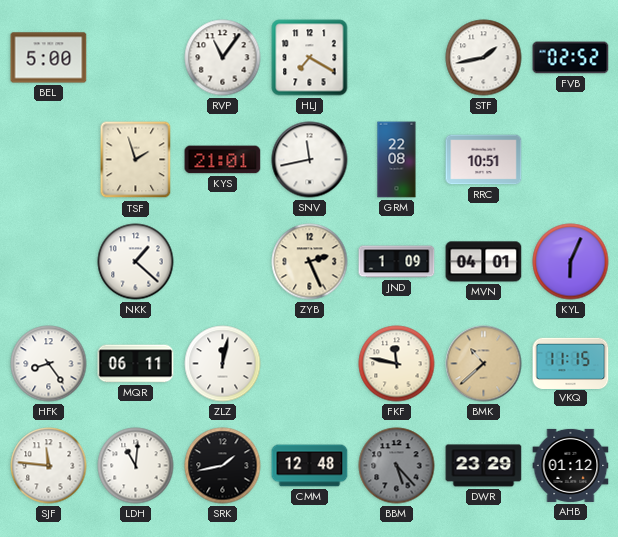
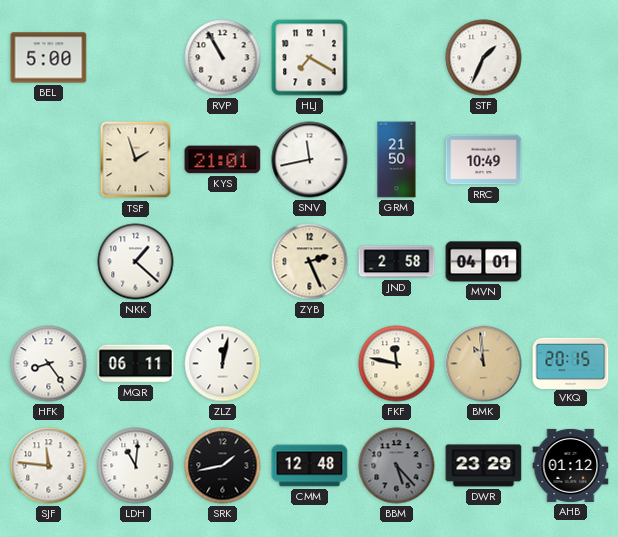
RVP: 11:06 -> 10:55
STF: 1:43 -> 1:34
FVB: 02:52 -> none
GRM: 22:08 -> 21:50
RRC: 10:51 -> 10:49
JND: 1:09 -> 2:58
KYL: 6:04 -> none
BMK: 10:38 -> 10:59
VKQ: 11:15 -> 20:15
